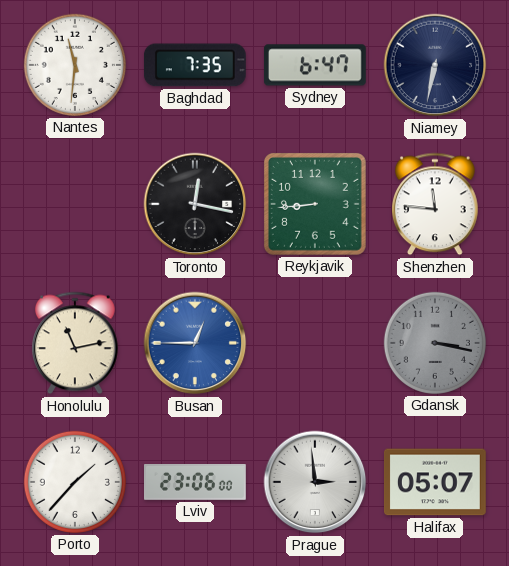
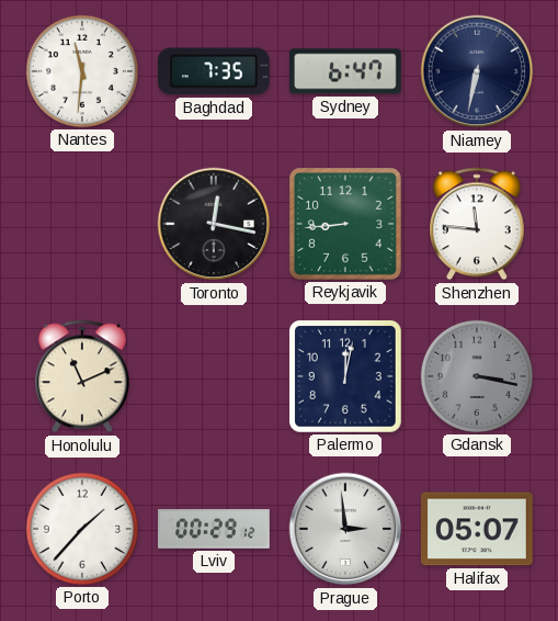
Honolulu: 11:13 -> 11:11
Busan: 12:45 -> none
Palermo: none -> 12:02
Lviv: 23:06 -> 00:29
